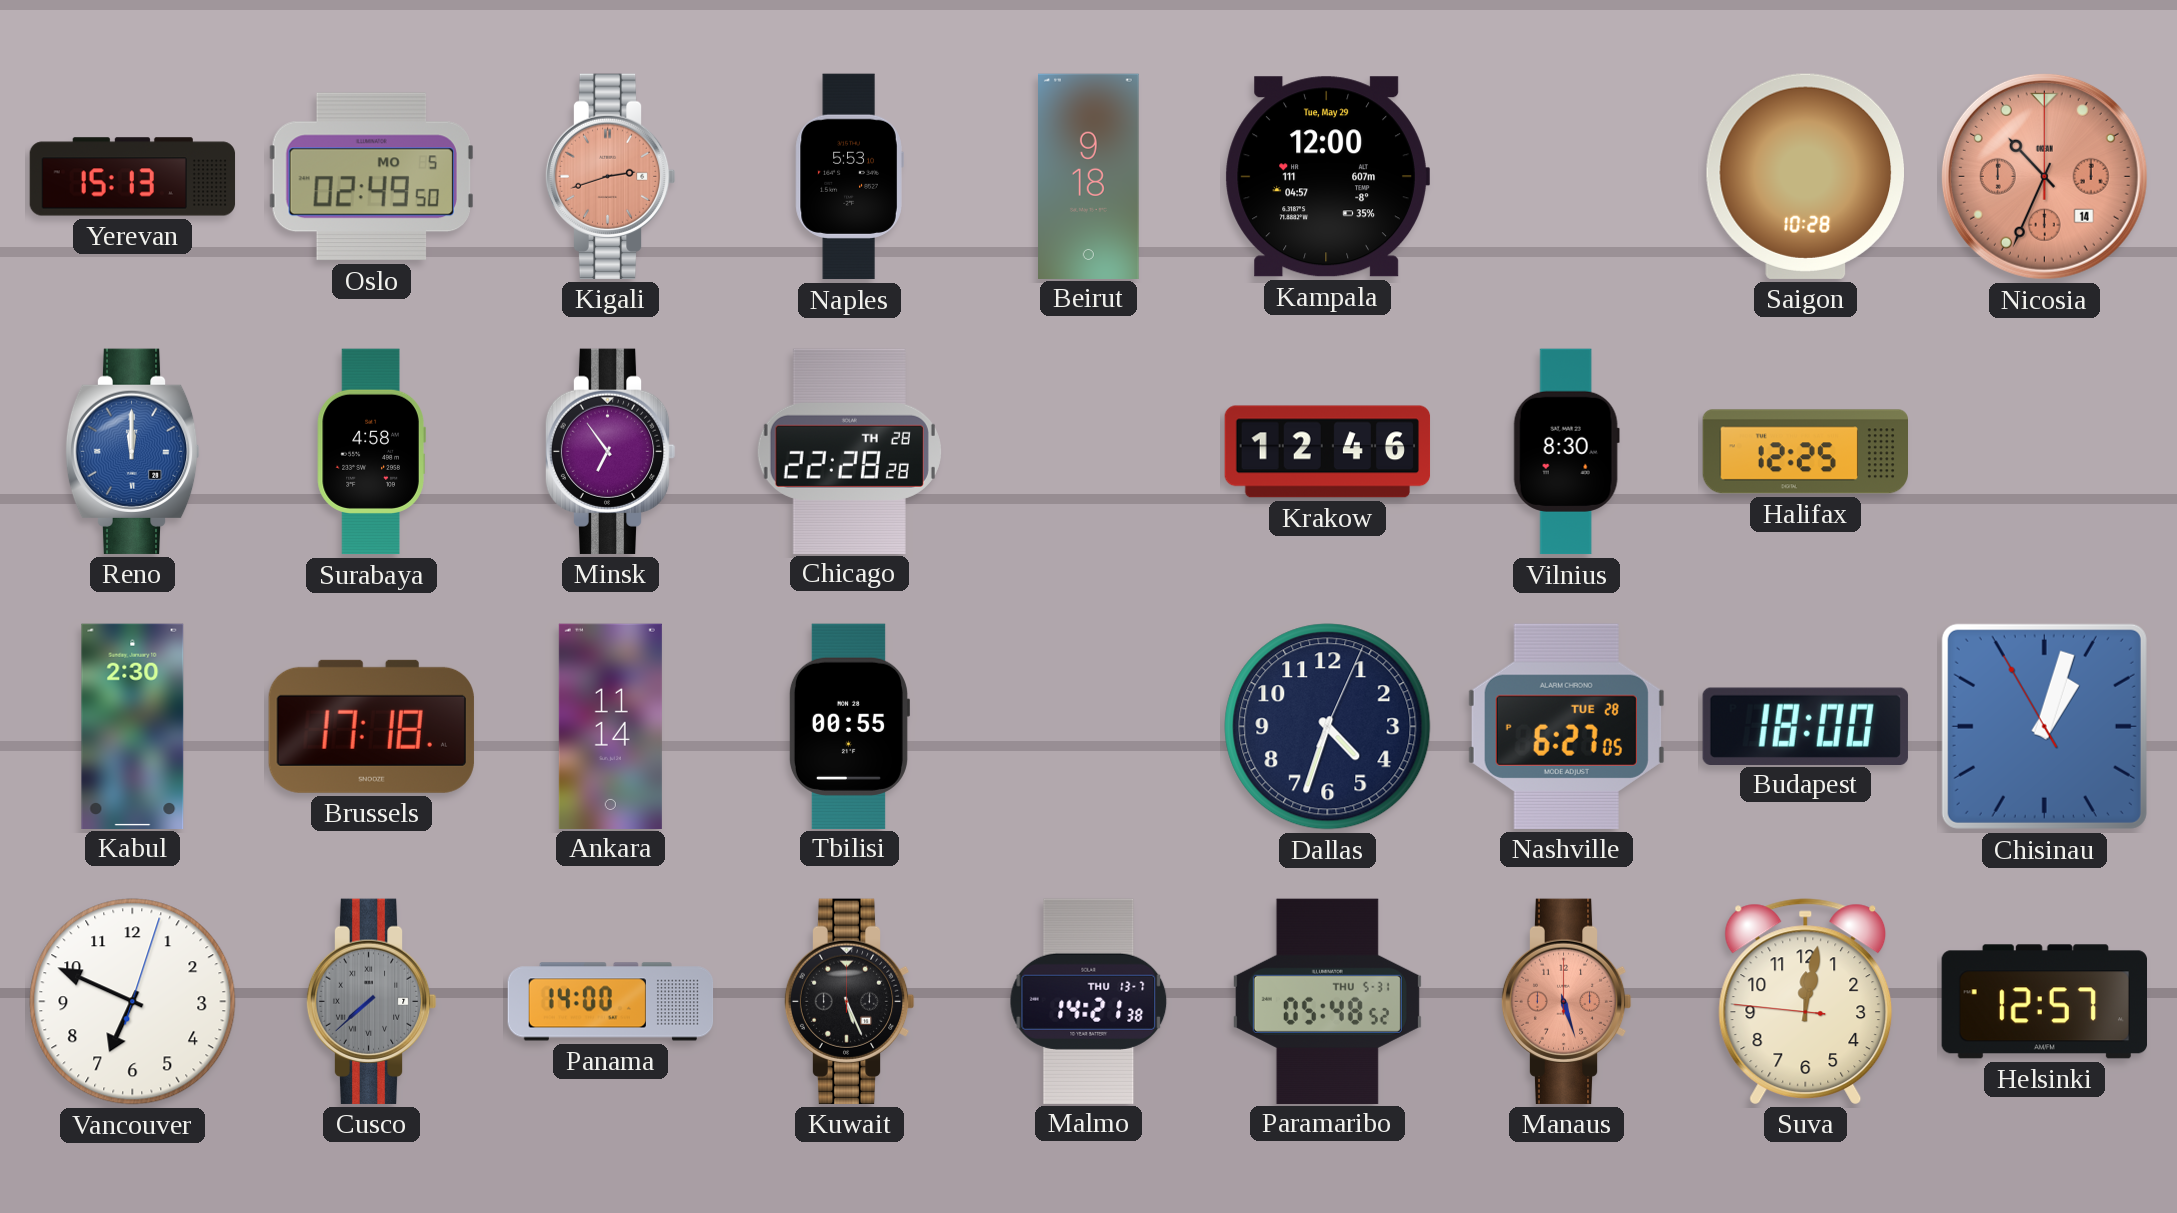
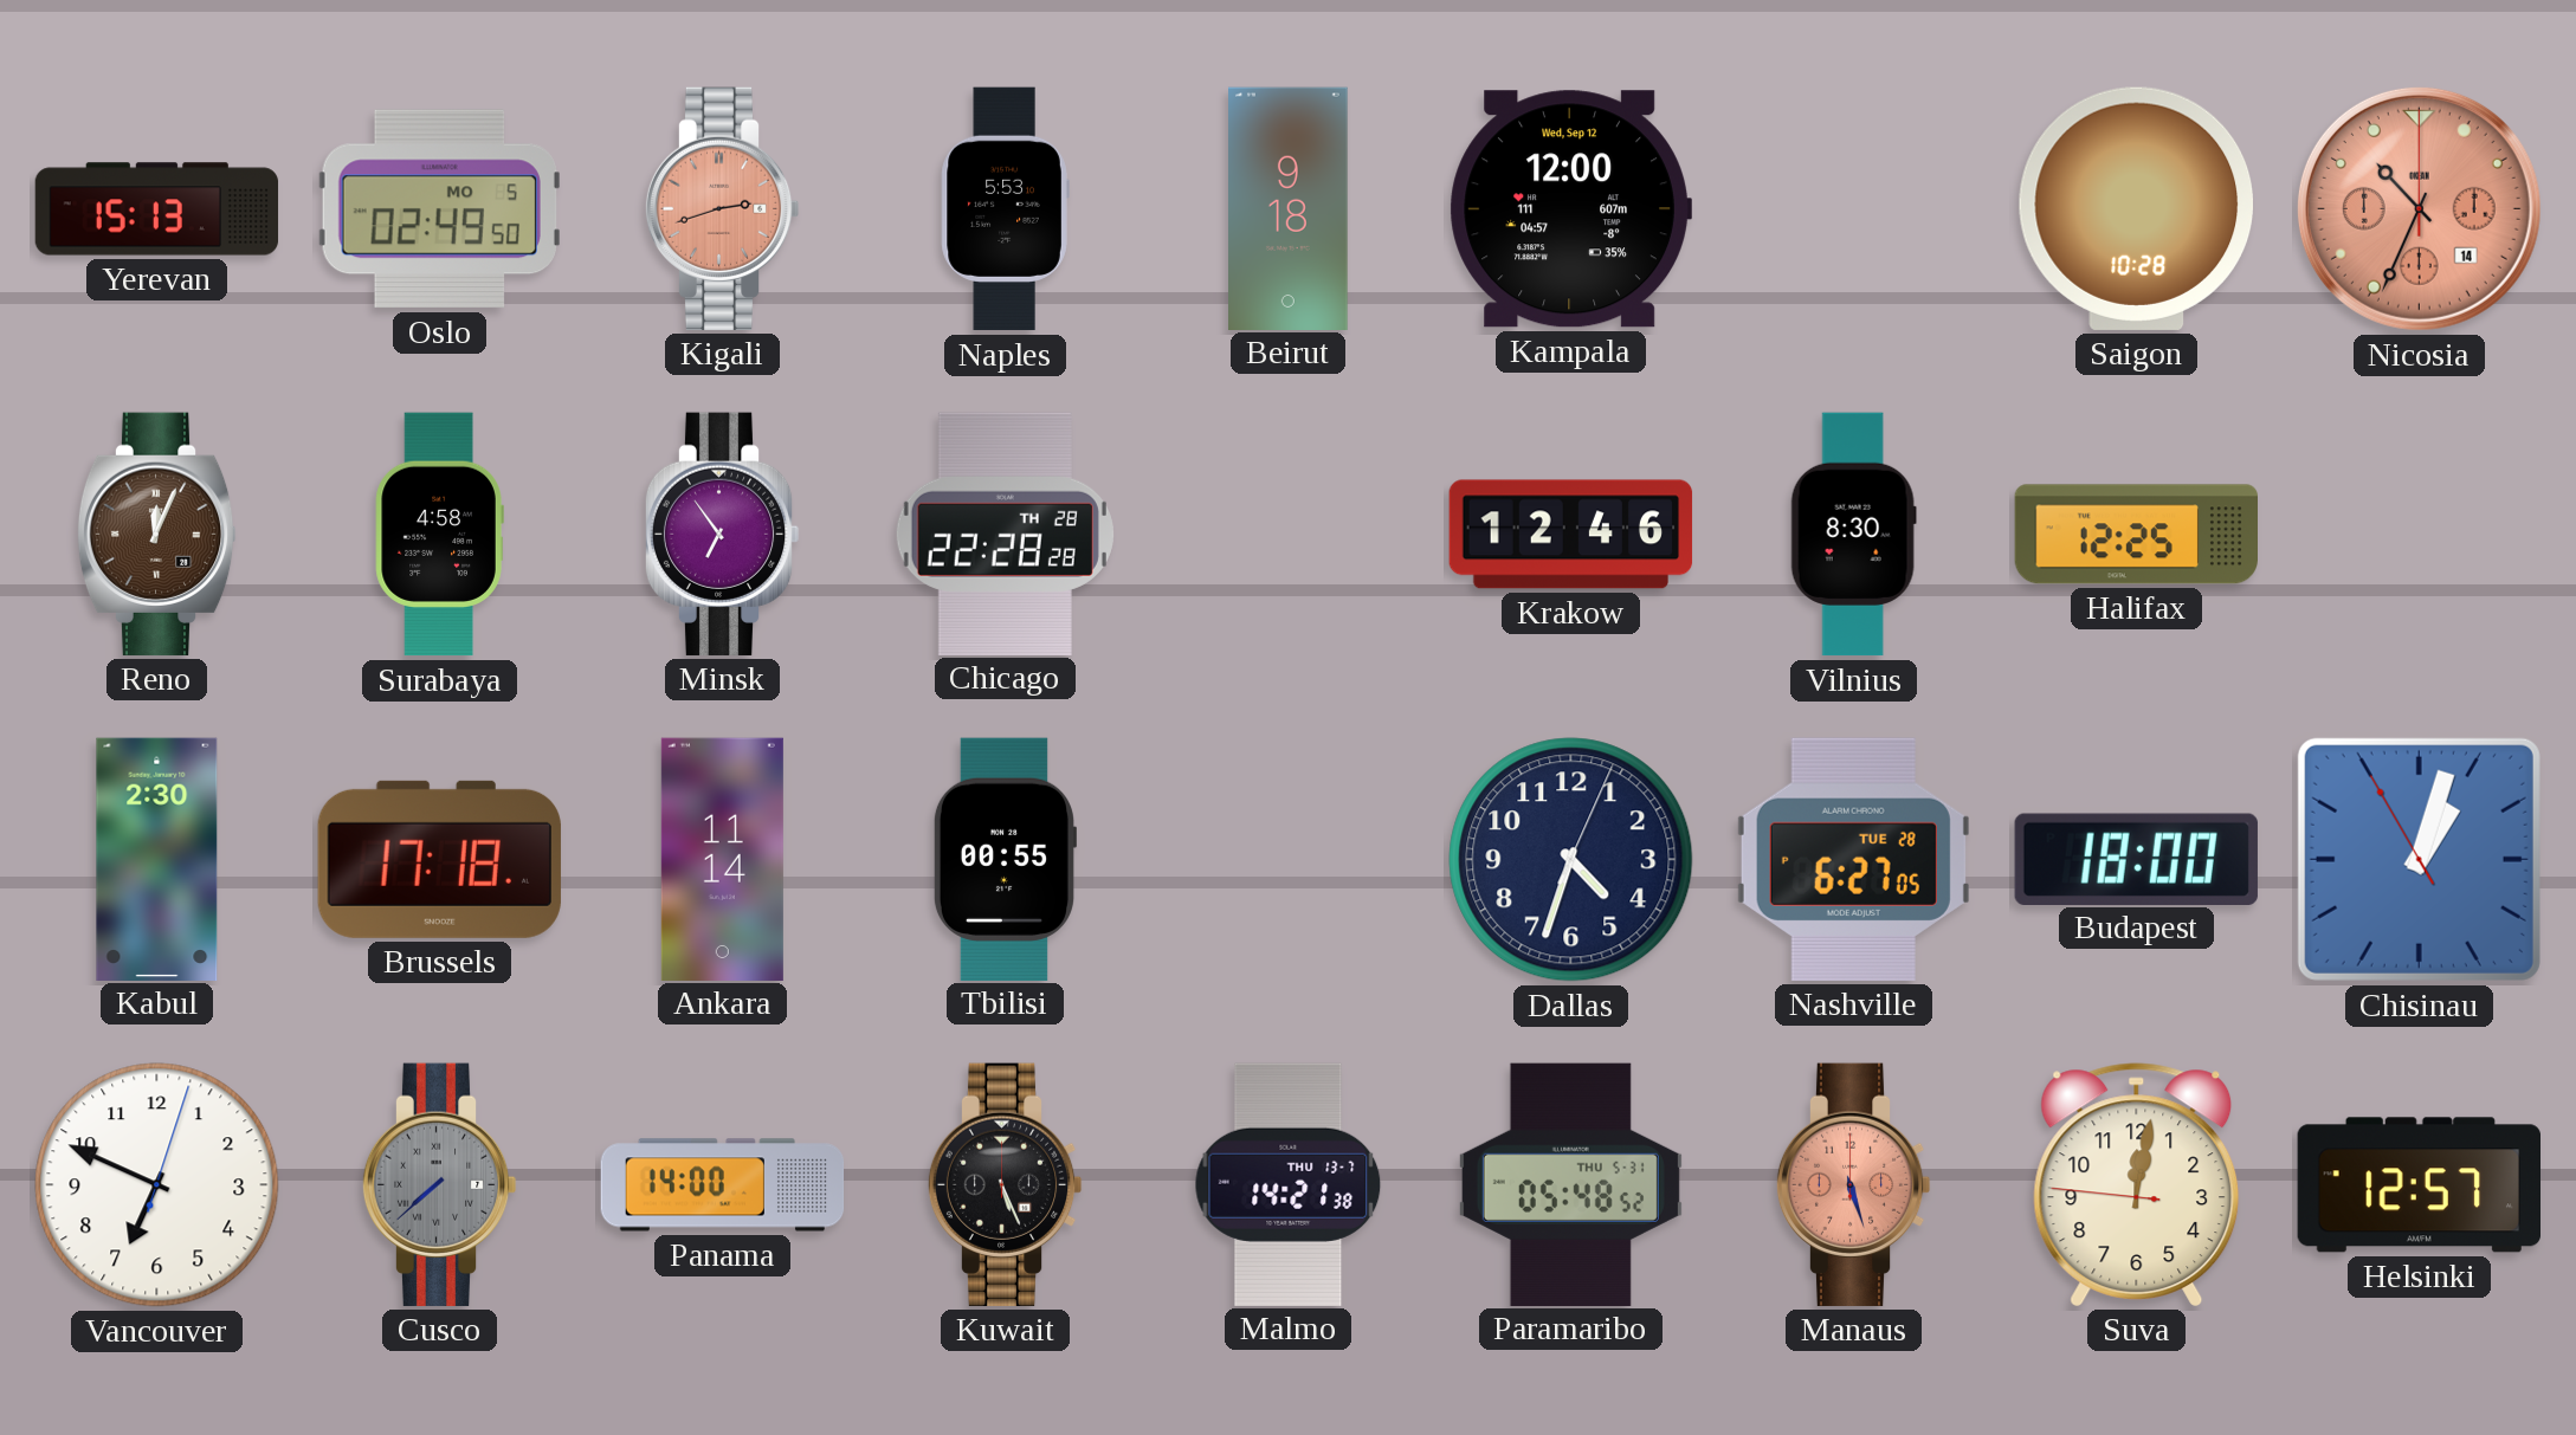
Kampala date: Tue, May 29 -> Wed, Sep 12
Reno: 12:00 -> 12:04
Reno dial: blue -> brown
